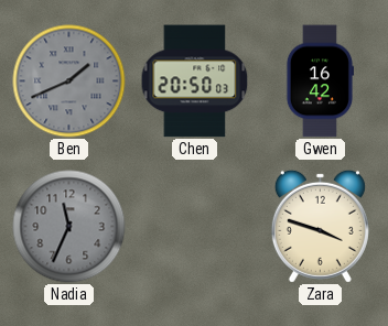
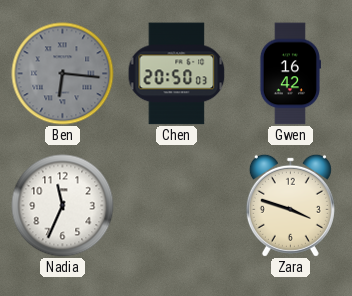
Ben: 1:41 -> 6:16
Nadia dial: grey -> white
